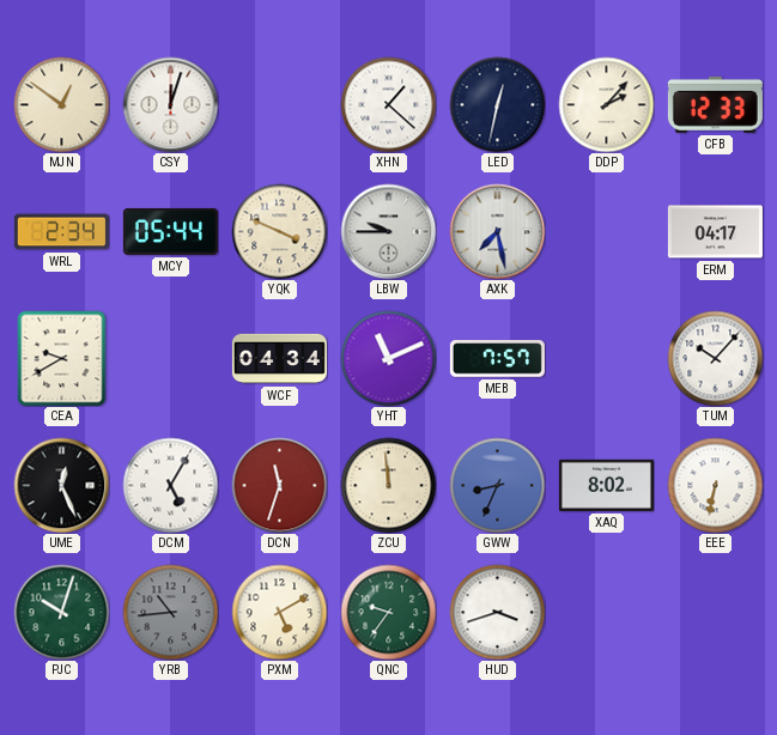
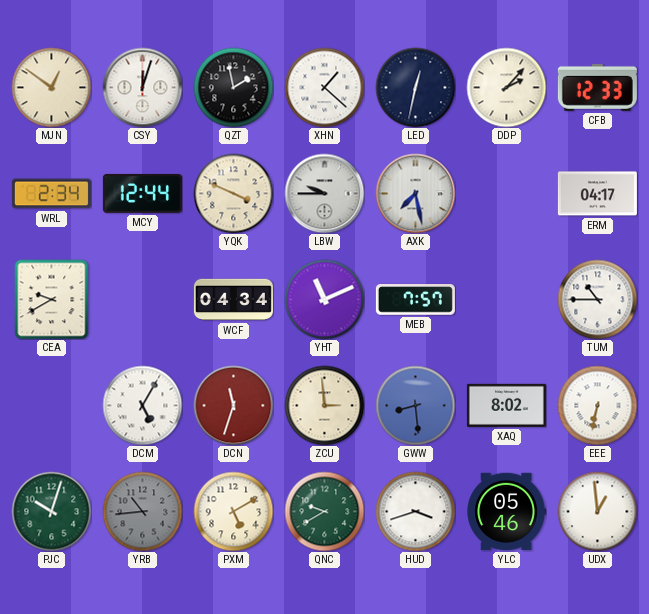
QZT: none -> 1:58
MCY: 05:44 -> 12:44
TUM: 10:07 -> 10:45
UME: 12:26 -> none
ZCU: 11:59 -> 2:59
GWW: 8:34 -> 8:29
QNC: 9:36 -> 9:40
YLC: none -> 05:46
UDX: none -> 12:59
